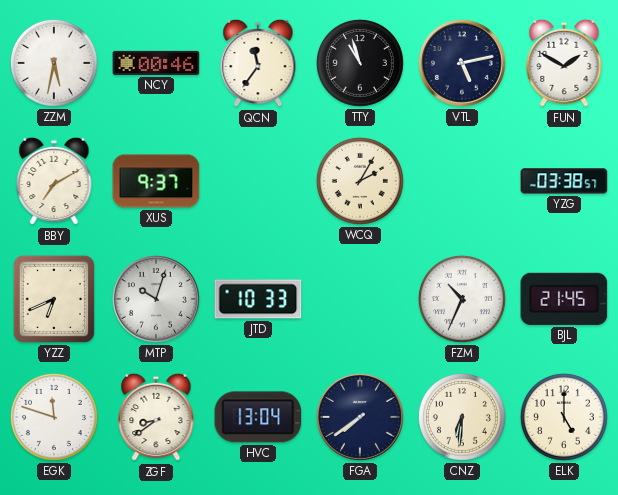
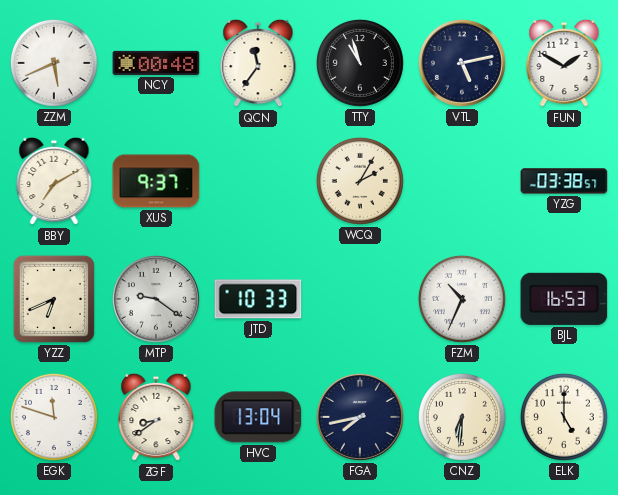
ZZM: 5:32 -> 5:41
NCY: 00:46 -> 00:48
MTP: 10:03 -> 9:21
BJL: 21:45 -> 16:53
FGA: 7:39 -> 7:43
